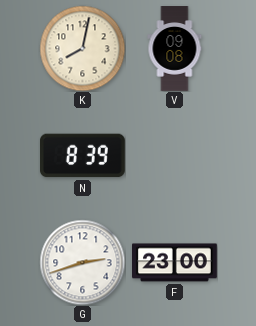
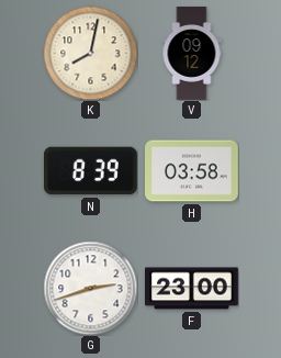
V: 09:08 -> 09:12
H: none -> 03:58
